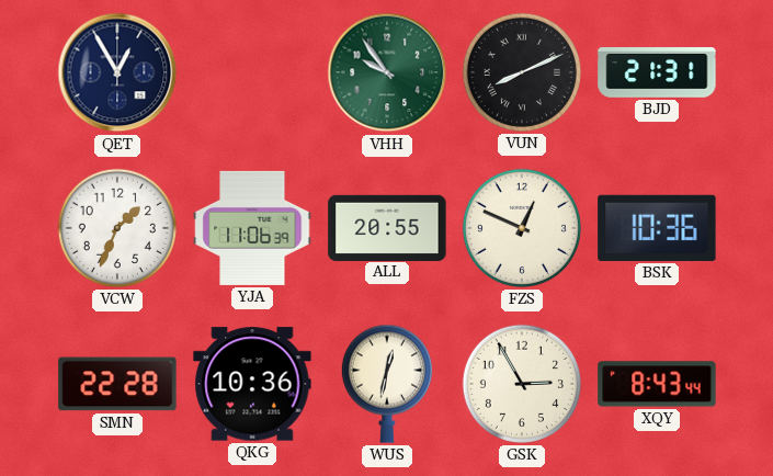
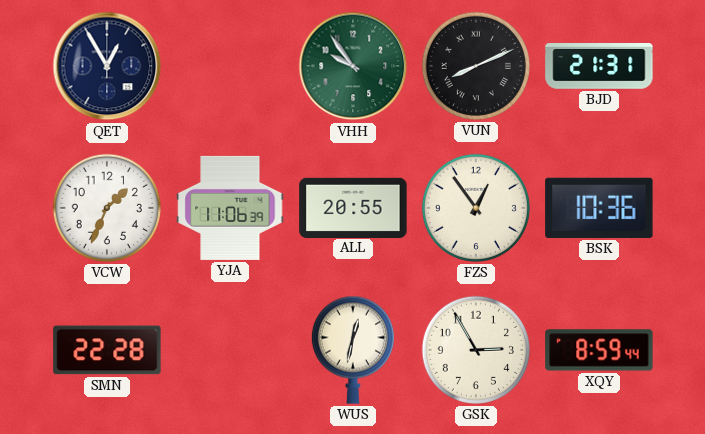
FZS: 12:49 -> 12:54
QKG: 10:36 -> none
XQY: 8:43 -> 8:59
